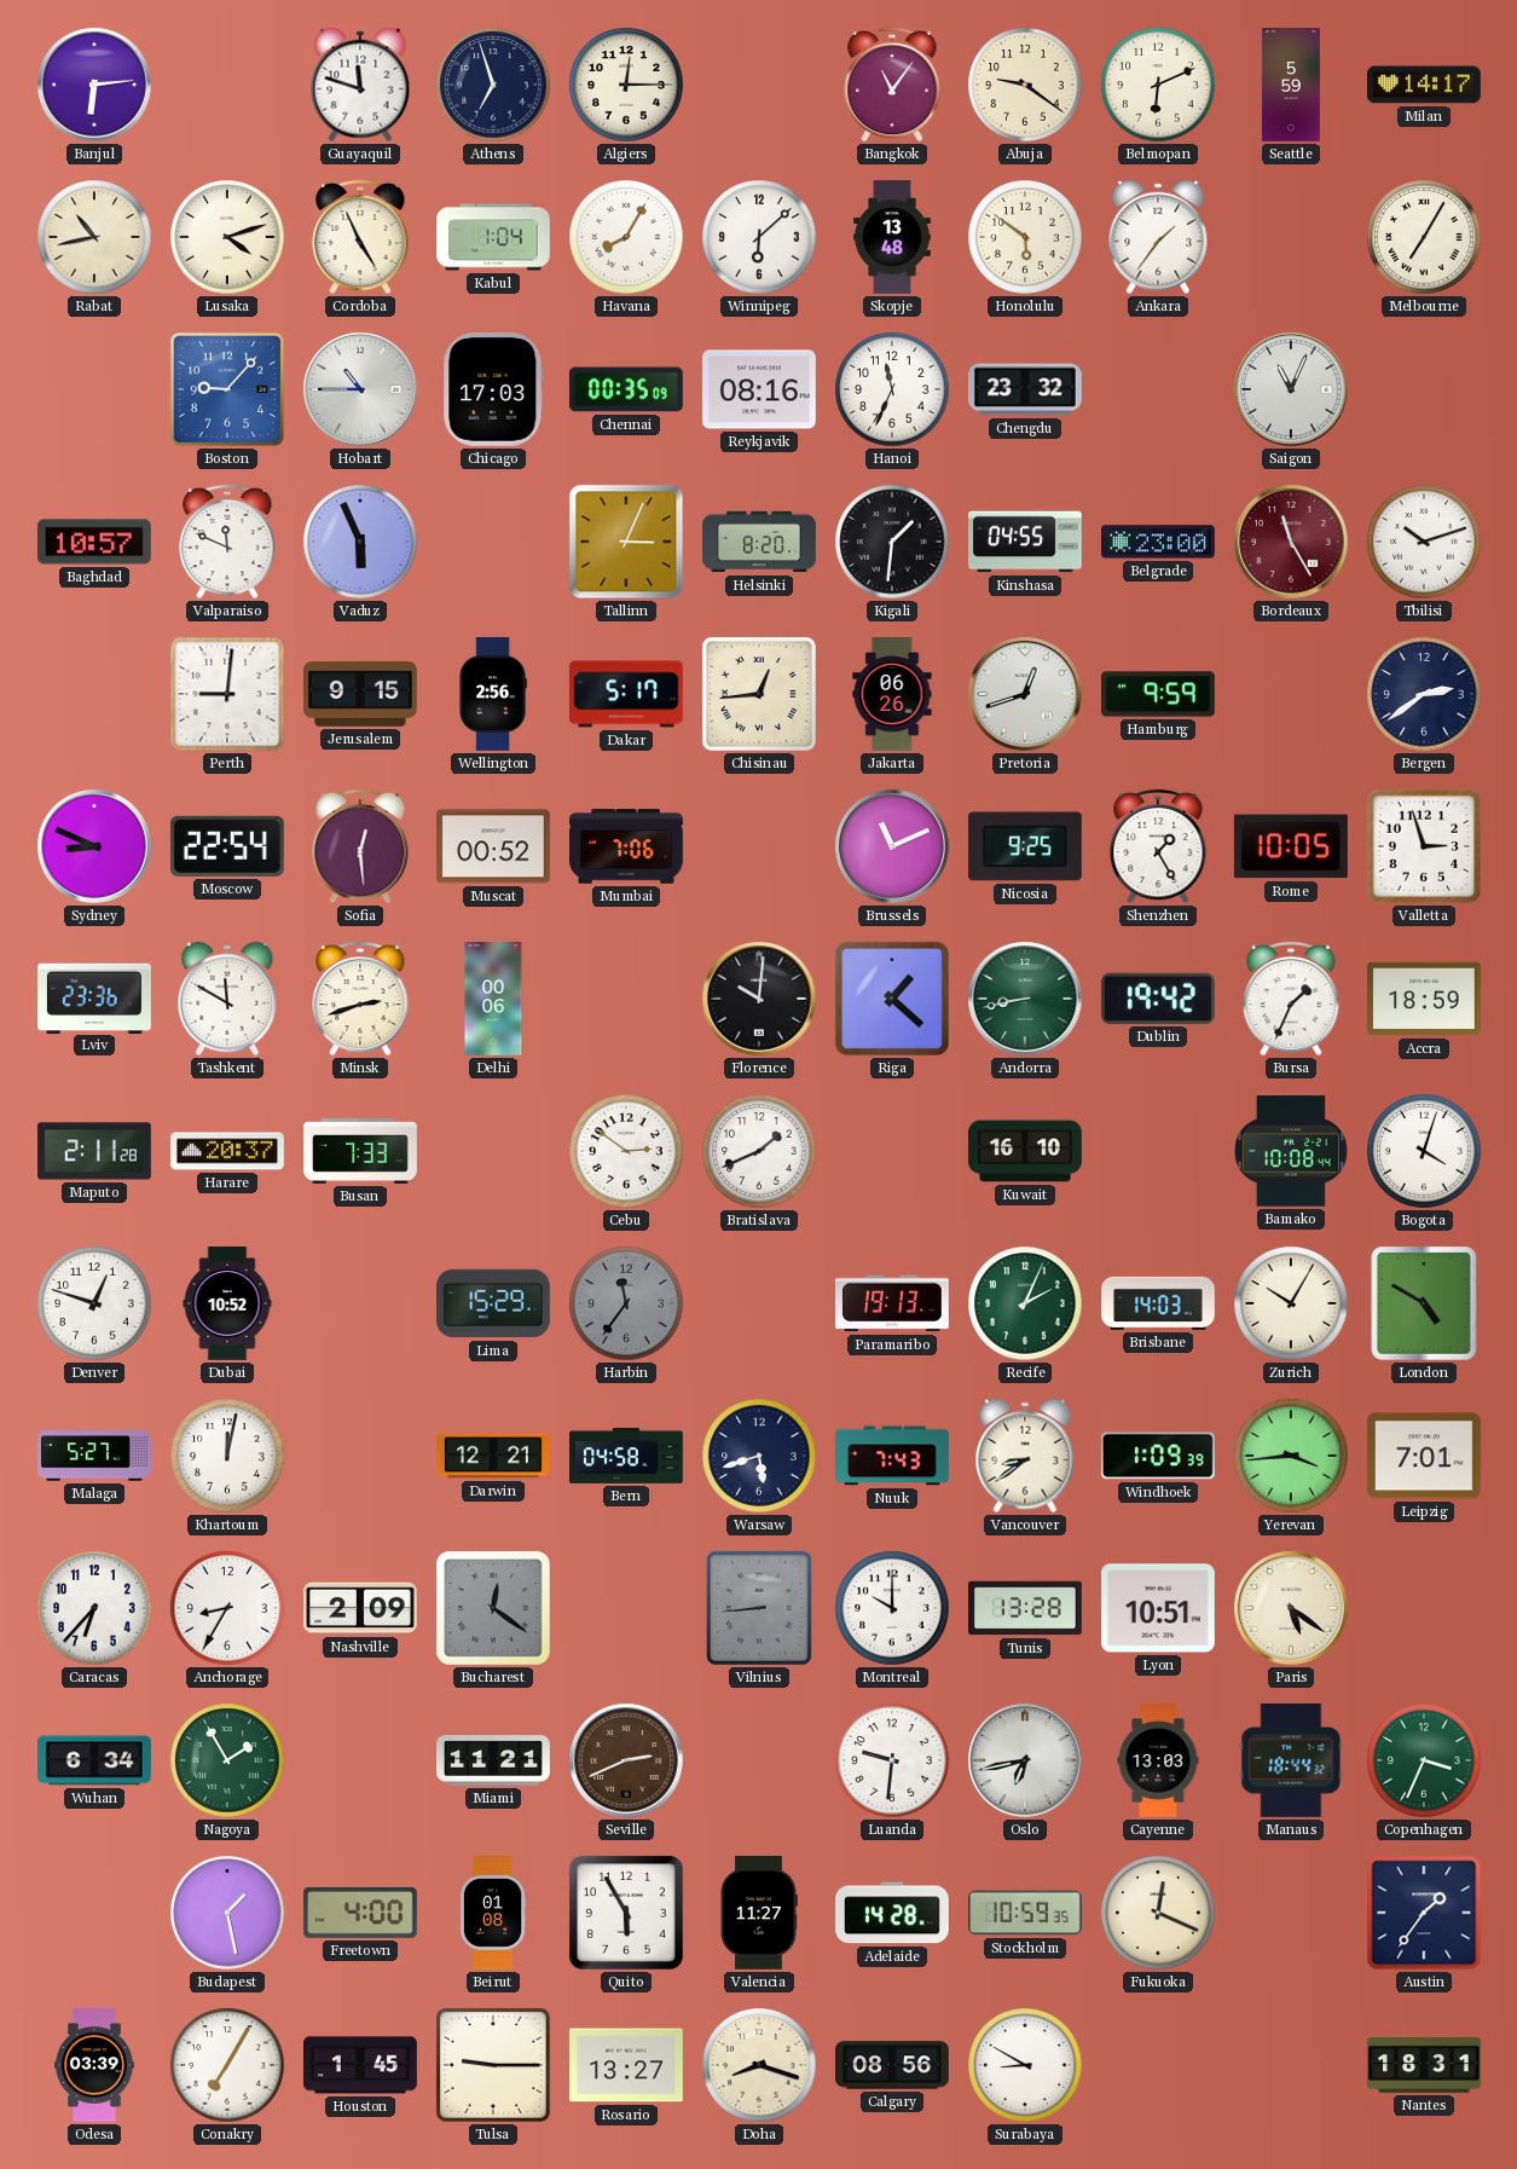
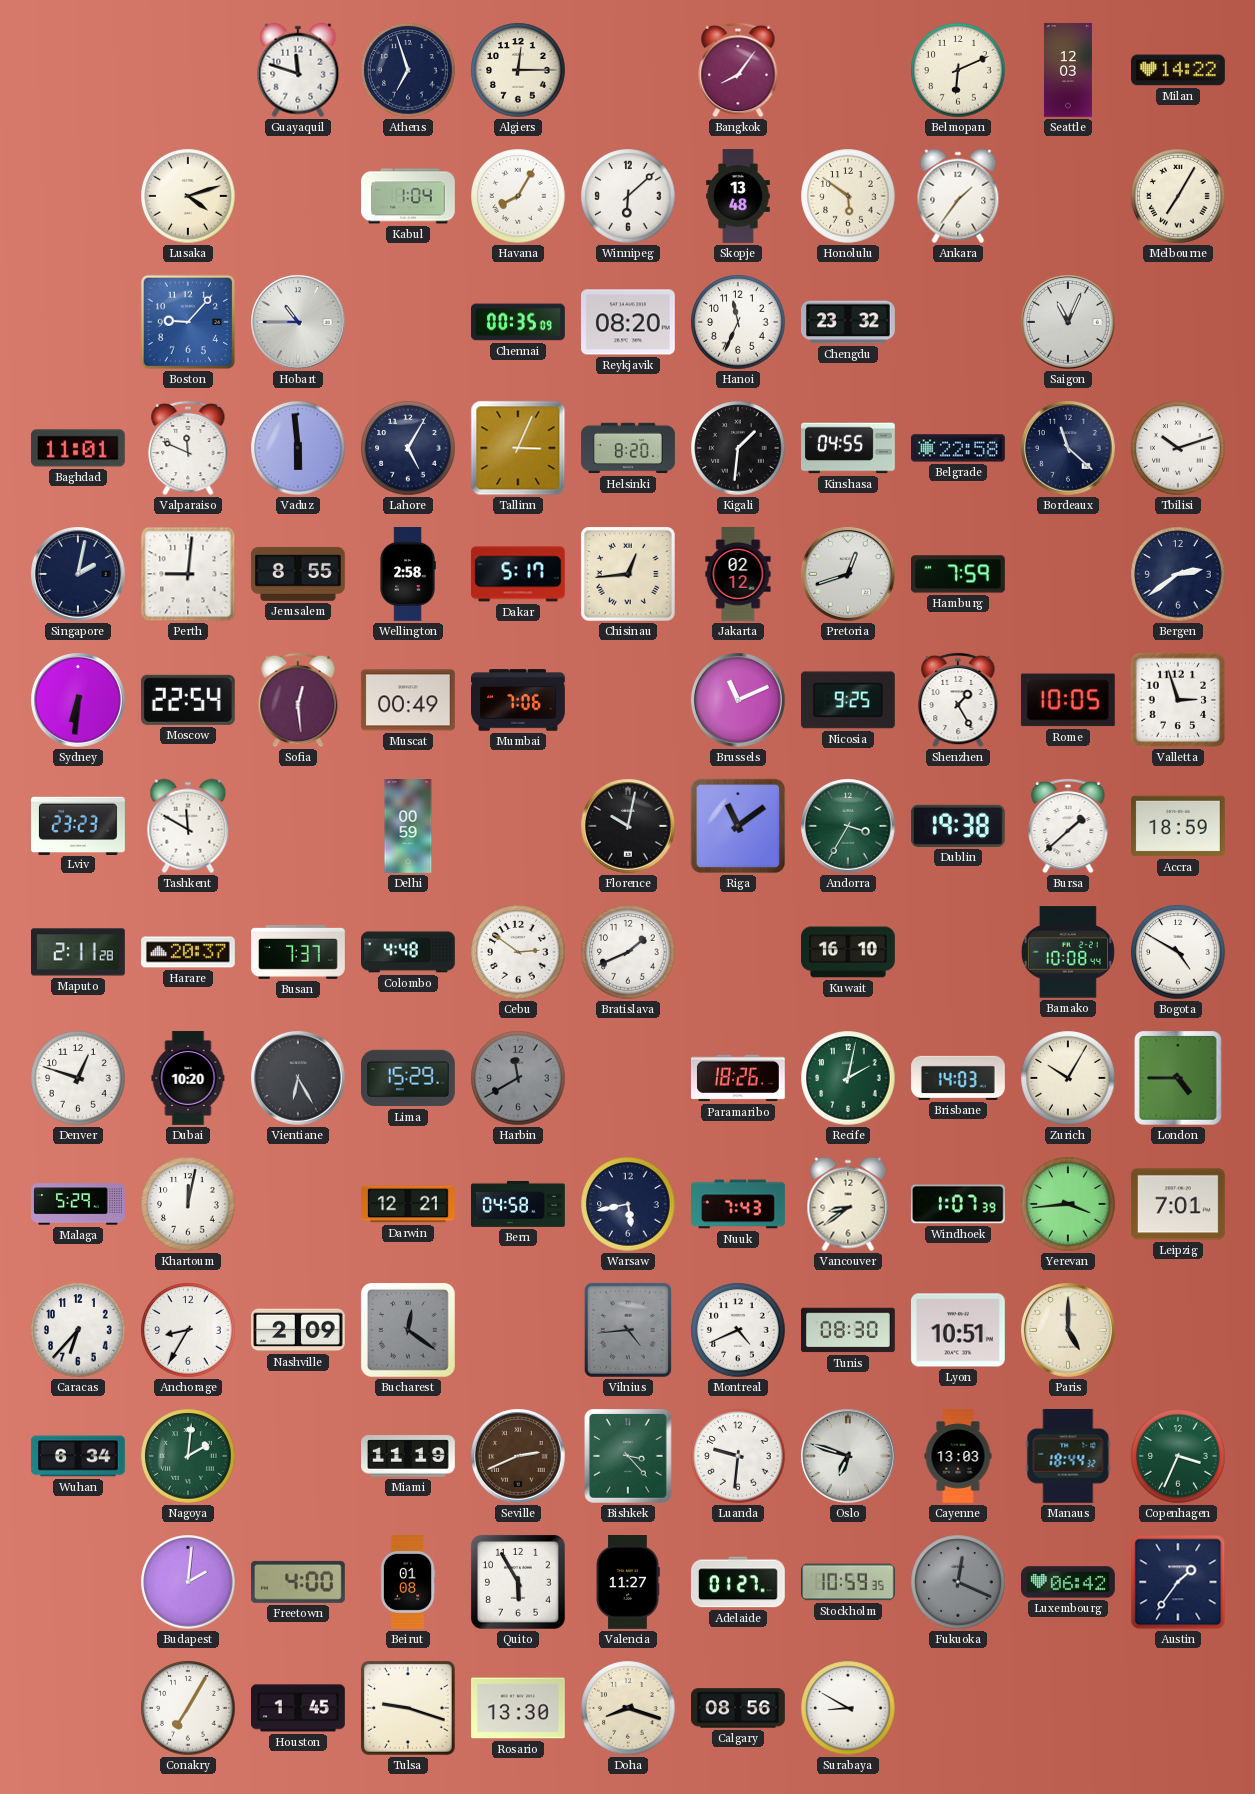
Banjul: 6:14 -> none
Bangkok: 11:06 -> 8:06
Abuja: 9:21 -> none
Seattle: 5:59 -> 12:03
Milan: 14:17 -> 14:22
Rabat: 10:43 -> none
Cordoba: 4:56 -> none
Chicago: 17:03 -> none
Reykjavik: 08:16 -> 08:20
Baghdad: 10:57 -> 11:01
Vaduz: 5:56 -> 5:59
Lahore: none -> 5:05
Belgrade: 23:00 -> 22:58
Bordeaux: 11:25 -> 11:22
Bordeaux dial: burgundy -> navy
Singapore: none -> 2:02
Jerusalem: 9:15 -> 8:55
Wellington: 2:56 -> 2:58
Jakarta: 06:26 -> 02:12
Hamburg: 9:59 -> 7:59
Sydney: 8:49 -> 6:31
Muscat: 00:52 -> 00:49
Lviv: 23:36 -> 23:23
Minsk: 2:42 -> none
Delhi: 00:06 -> 00:59
Florence: 10:01 -> 10:02
Riga: 1:22 -> 11:09
Andorra: 8:43 -> 3:35
Dublin: 19:42 -> 19:38
Bursa: 1:34 -> 1:38
Busan: 7:33 -> 7:37
Colombo: none -> 4:48
Bogota: 4:03 -> 4:50
Dubai: 10:52 -> 10:20
Vientiane: none -> 6:25
Harbin: 11:36 -> 11:40
Paramaribo: 19:13 -> 18:26
Recife: 2:04 -> 2:02
London: 4:50 -> 4:45
Malaga: 5:27 -> 5:29
Warsaw: 5:42 -> 5:43
Windhoek: 1:09 -> 1:07
Vilnius: 8:44 -> 4:44
Montreal: 10:00 -> 4:41
Tunis: 13:28 -> 08:30
Paris: 5:21 -> 5:00
Nagoya: 1:55 -> 2:01
Miami: 11:21 -> 11:19
Bishkek: none -> 3:23
Oslo: 6:43 -> 6:48
Budapest: 1:28 -> 2:01
Adelaide: 14:28 -> 01:27
Fukuoka dial: cream -> grey
Luxembourg: none -> 06:42
Odesa: 03:39 -> none
Tulsa: 9:15 -> 9:18
Rosario: 13:27 -> 13:30
Nantes: 18:31 -> none
